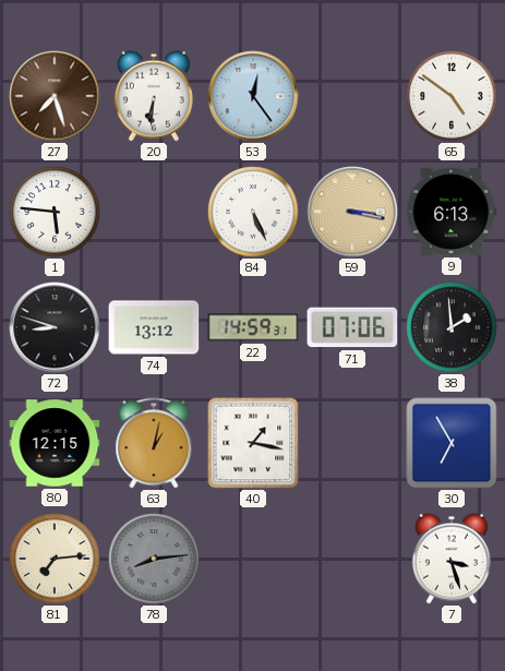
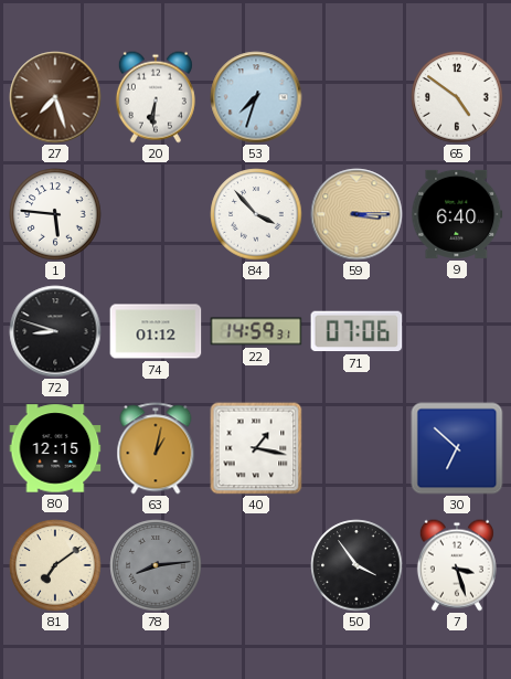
53: 12:24 -> 7:33
84: 5:26 -> 3:53
59: 3:17 -> 3:15
9: 6:13 -> 6:40
74: 13:12 -> 01:12
38: 1:59 -> none
30: 6:55 -> 6:52
81: 7:14 -> 7:09
50: none -> 3:54
